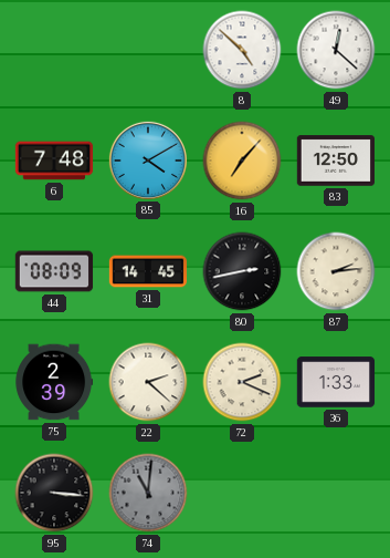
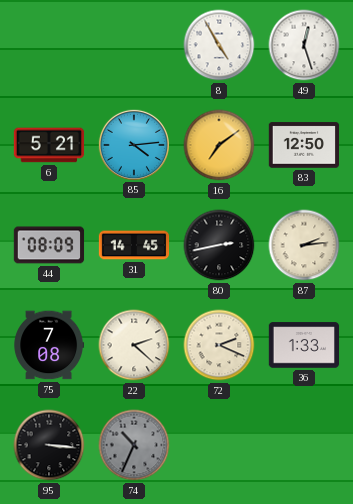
8: 4:52 -> 4:55
49: 12:22 -> 12:27
6: 7:48 -> 5:21
85: 4:10 -> 4:14
16: 7:07 -> 7:09
75: 2:39 -> 7:08
74: 11:01 -> 10:34
